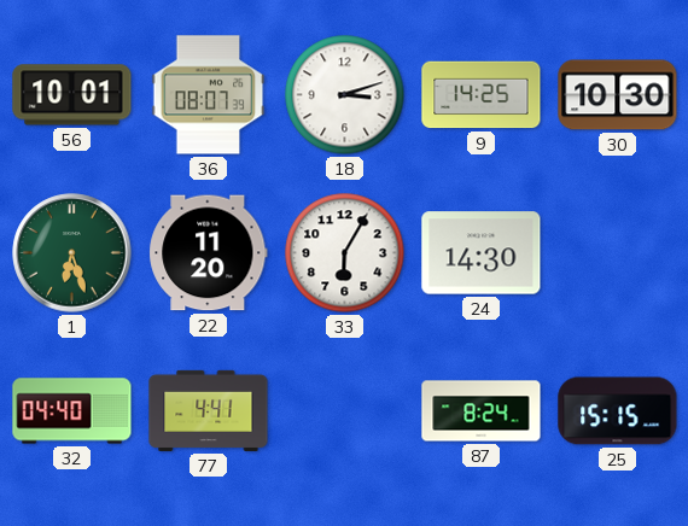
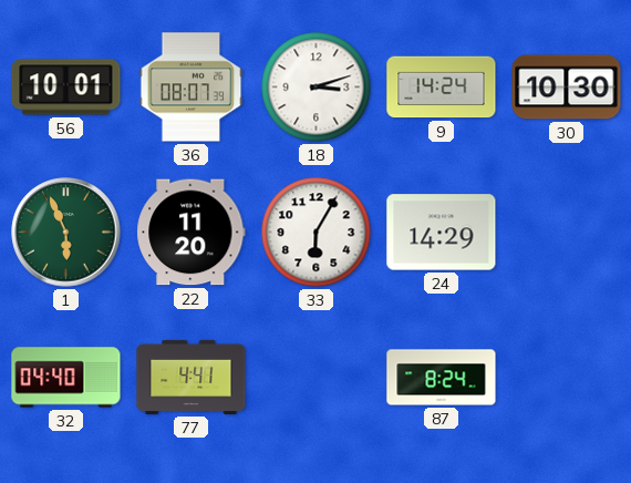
9: 14:25 -> 14:24
1: 6:27 -> 5:56
24: 14:30 -> 14:29
25: 15:15 -> none
